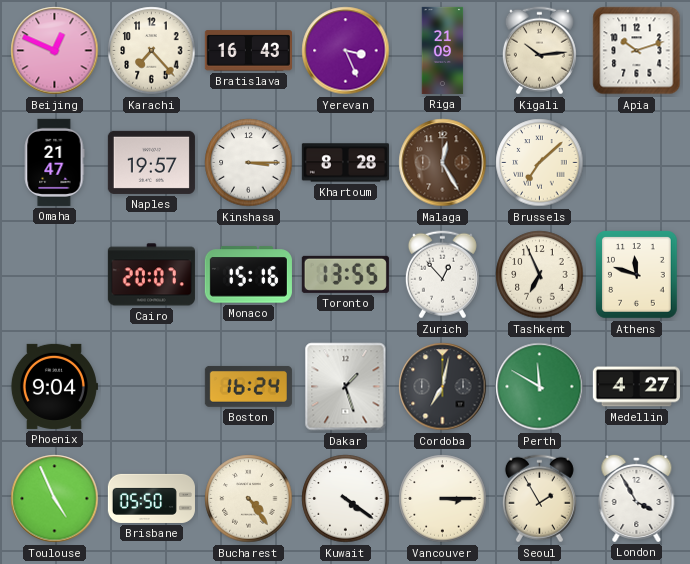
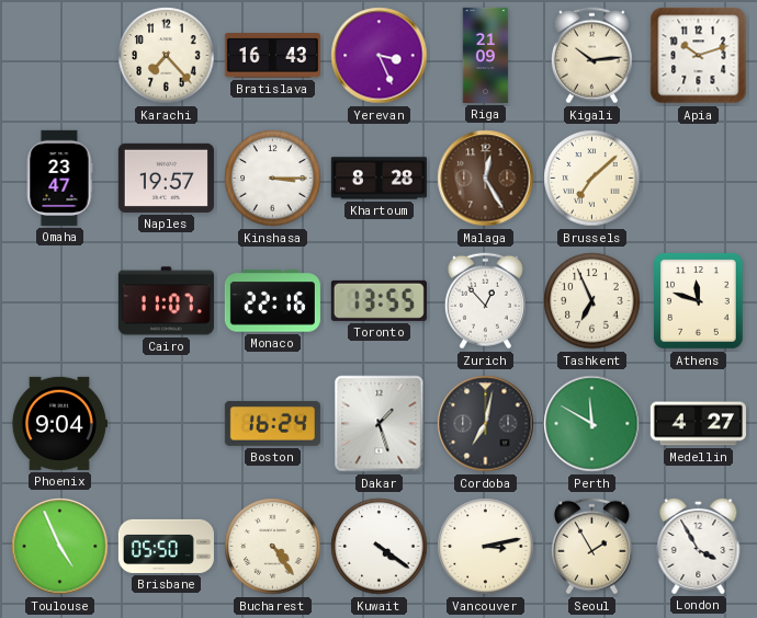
Beijing: 12:49 -> none
Omaha: 21:47 -> 23:47
Cairo: 20:07 -> 11:07
Monaco: 15:16 -> 22:16
Vancouver: 3:15 -> 3:13
